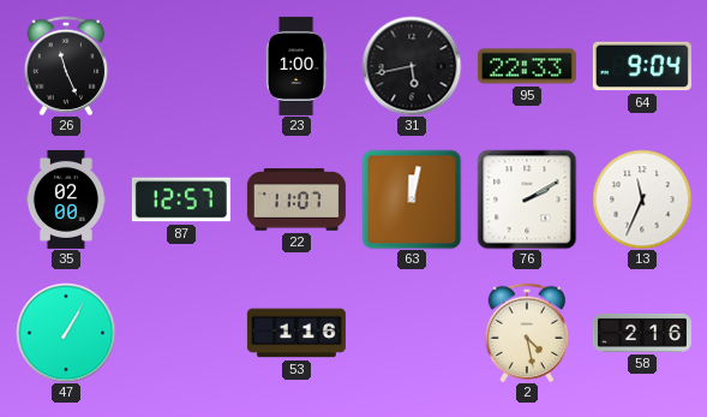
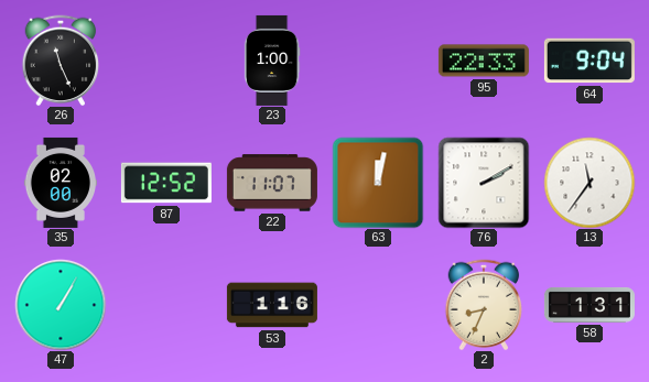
31: 5:43 -> none
87: 12:57 -> 12:52
13: 11:34 -> 11:36
2: 4:28 -> 8:34
58: 2:16 -> 1:31
